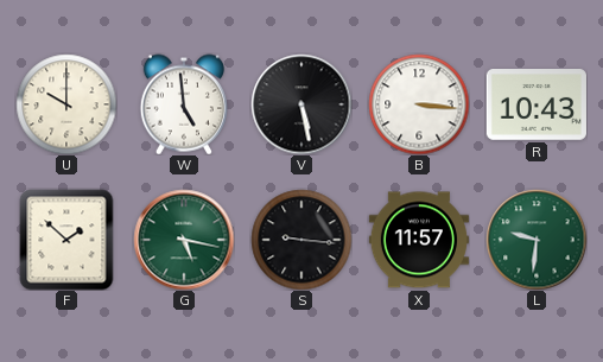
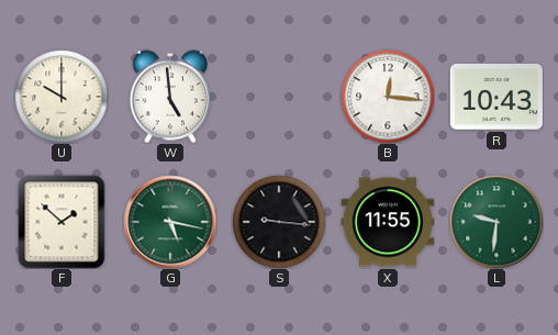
V: 5:28 -> none
B: 3:16 -> 12:16
X: 11:57 -> 11:55
